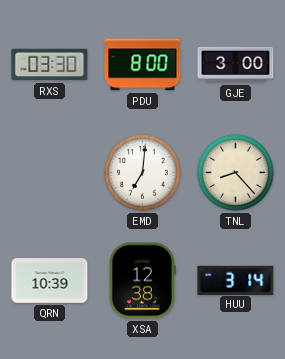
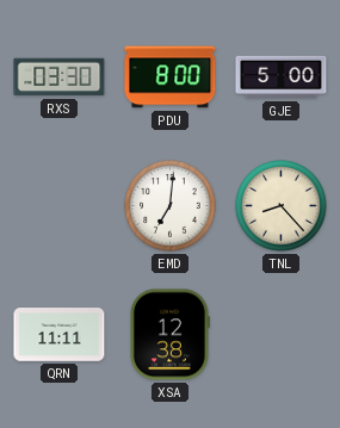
GJE: 3:00 -> 5:00
QRN: 10:39 -> 11:11
HUU: 3:14 -> none
